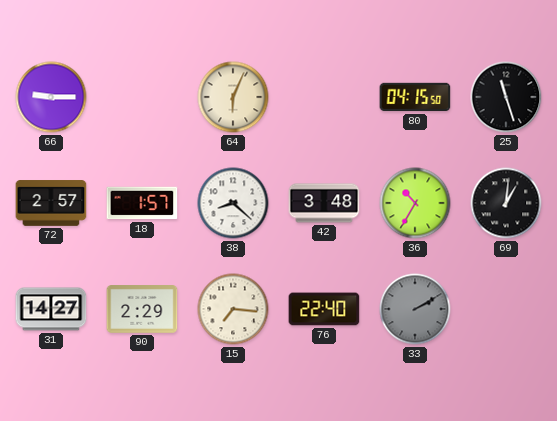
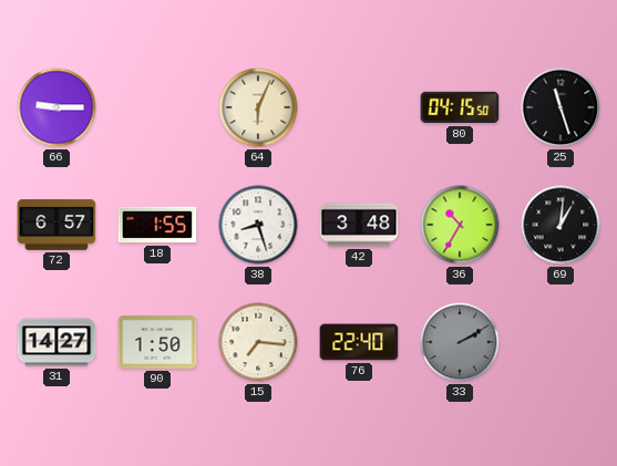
72: 2:57 -> 6:57
18: 1:57 -> 1:55
38: 8:22 -> 8:27
90: 2:29 -> 1:50
